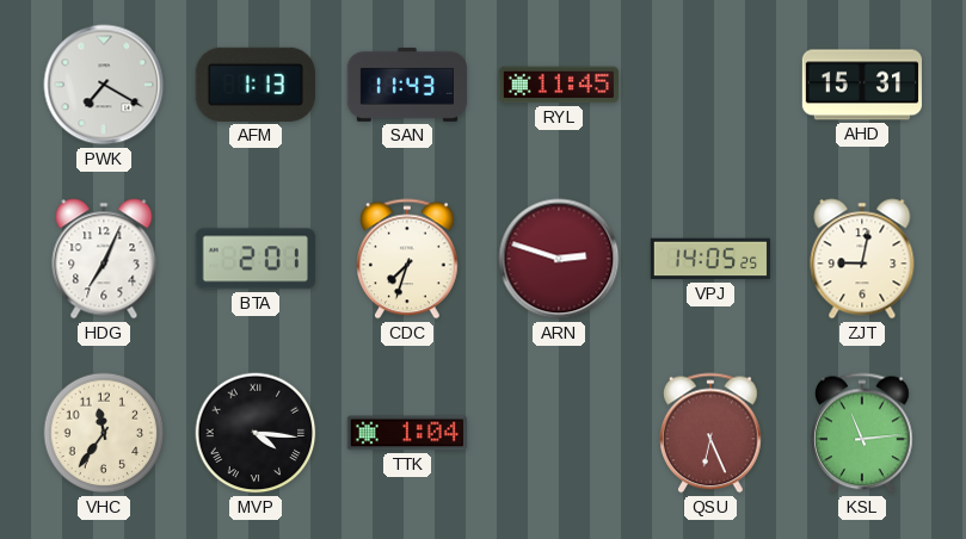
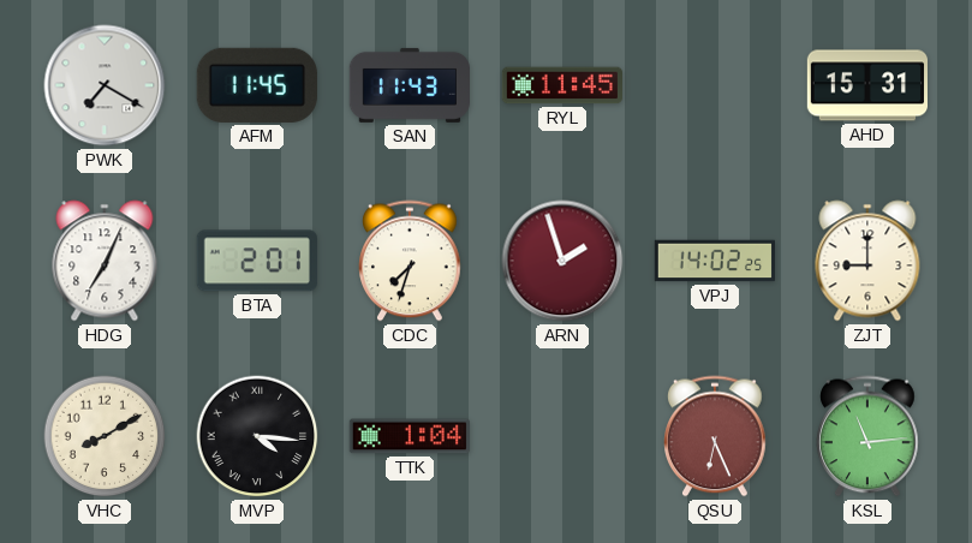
AFM: 1:13 -> 11:45
ARN: 2:48 -> 1:57
VPJ: 14:05 -> 14:02
ZJT: 9:02 -> 9:00
VHC: 11:36 -> 8:10
